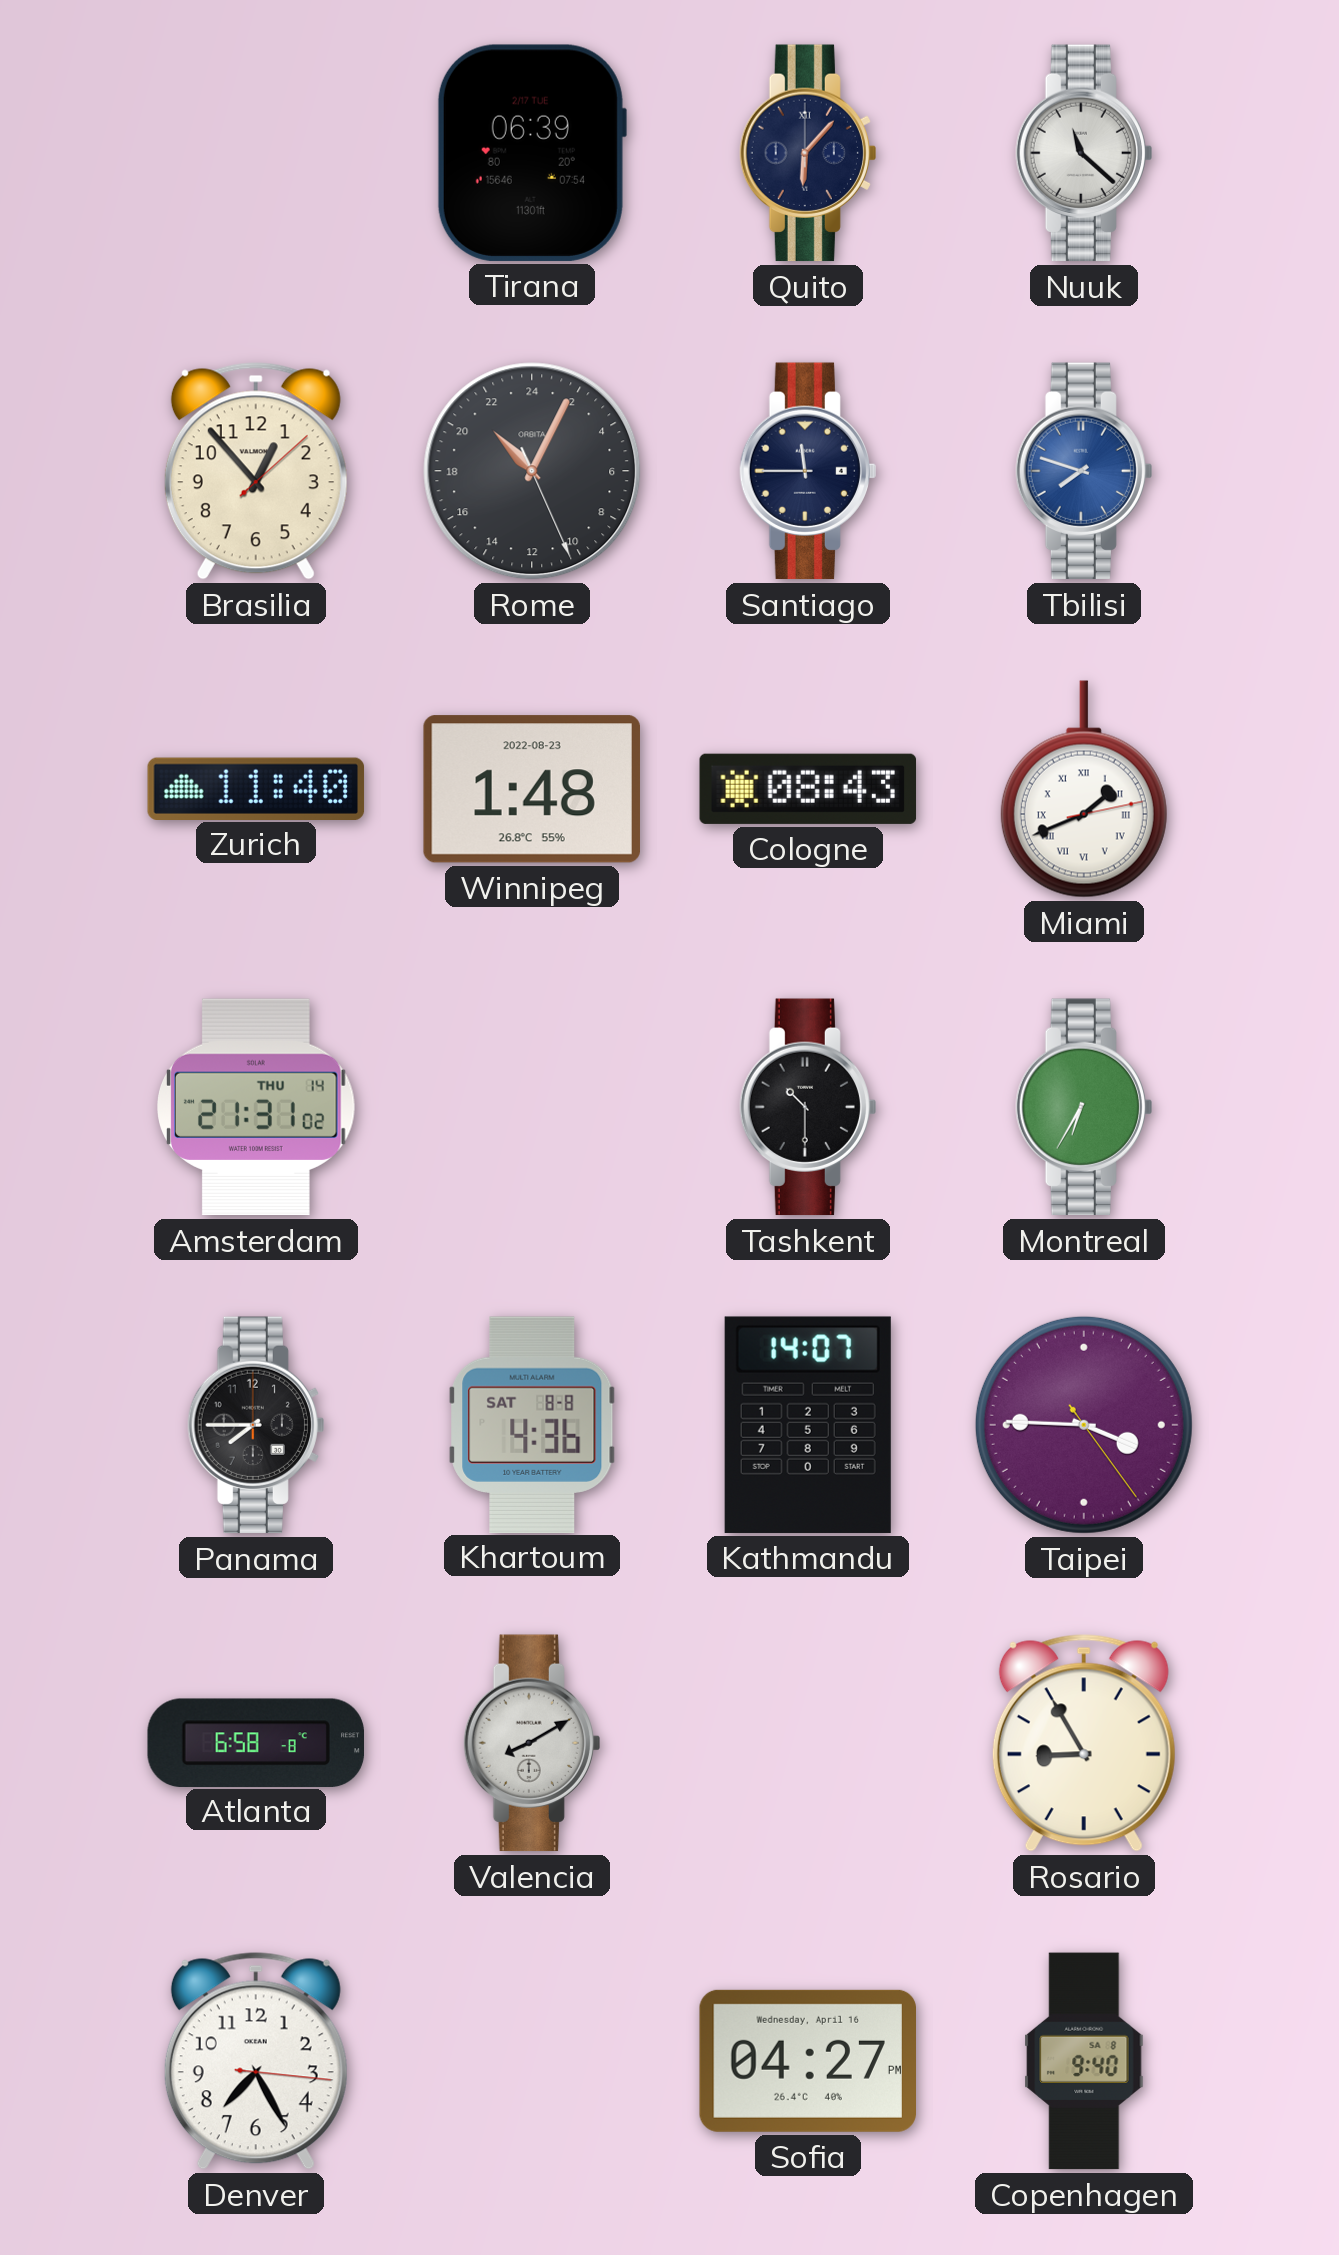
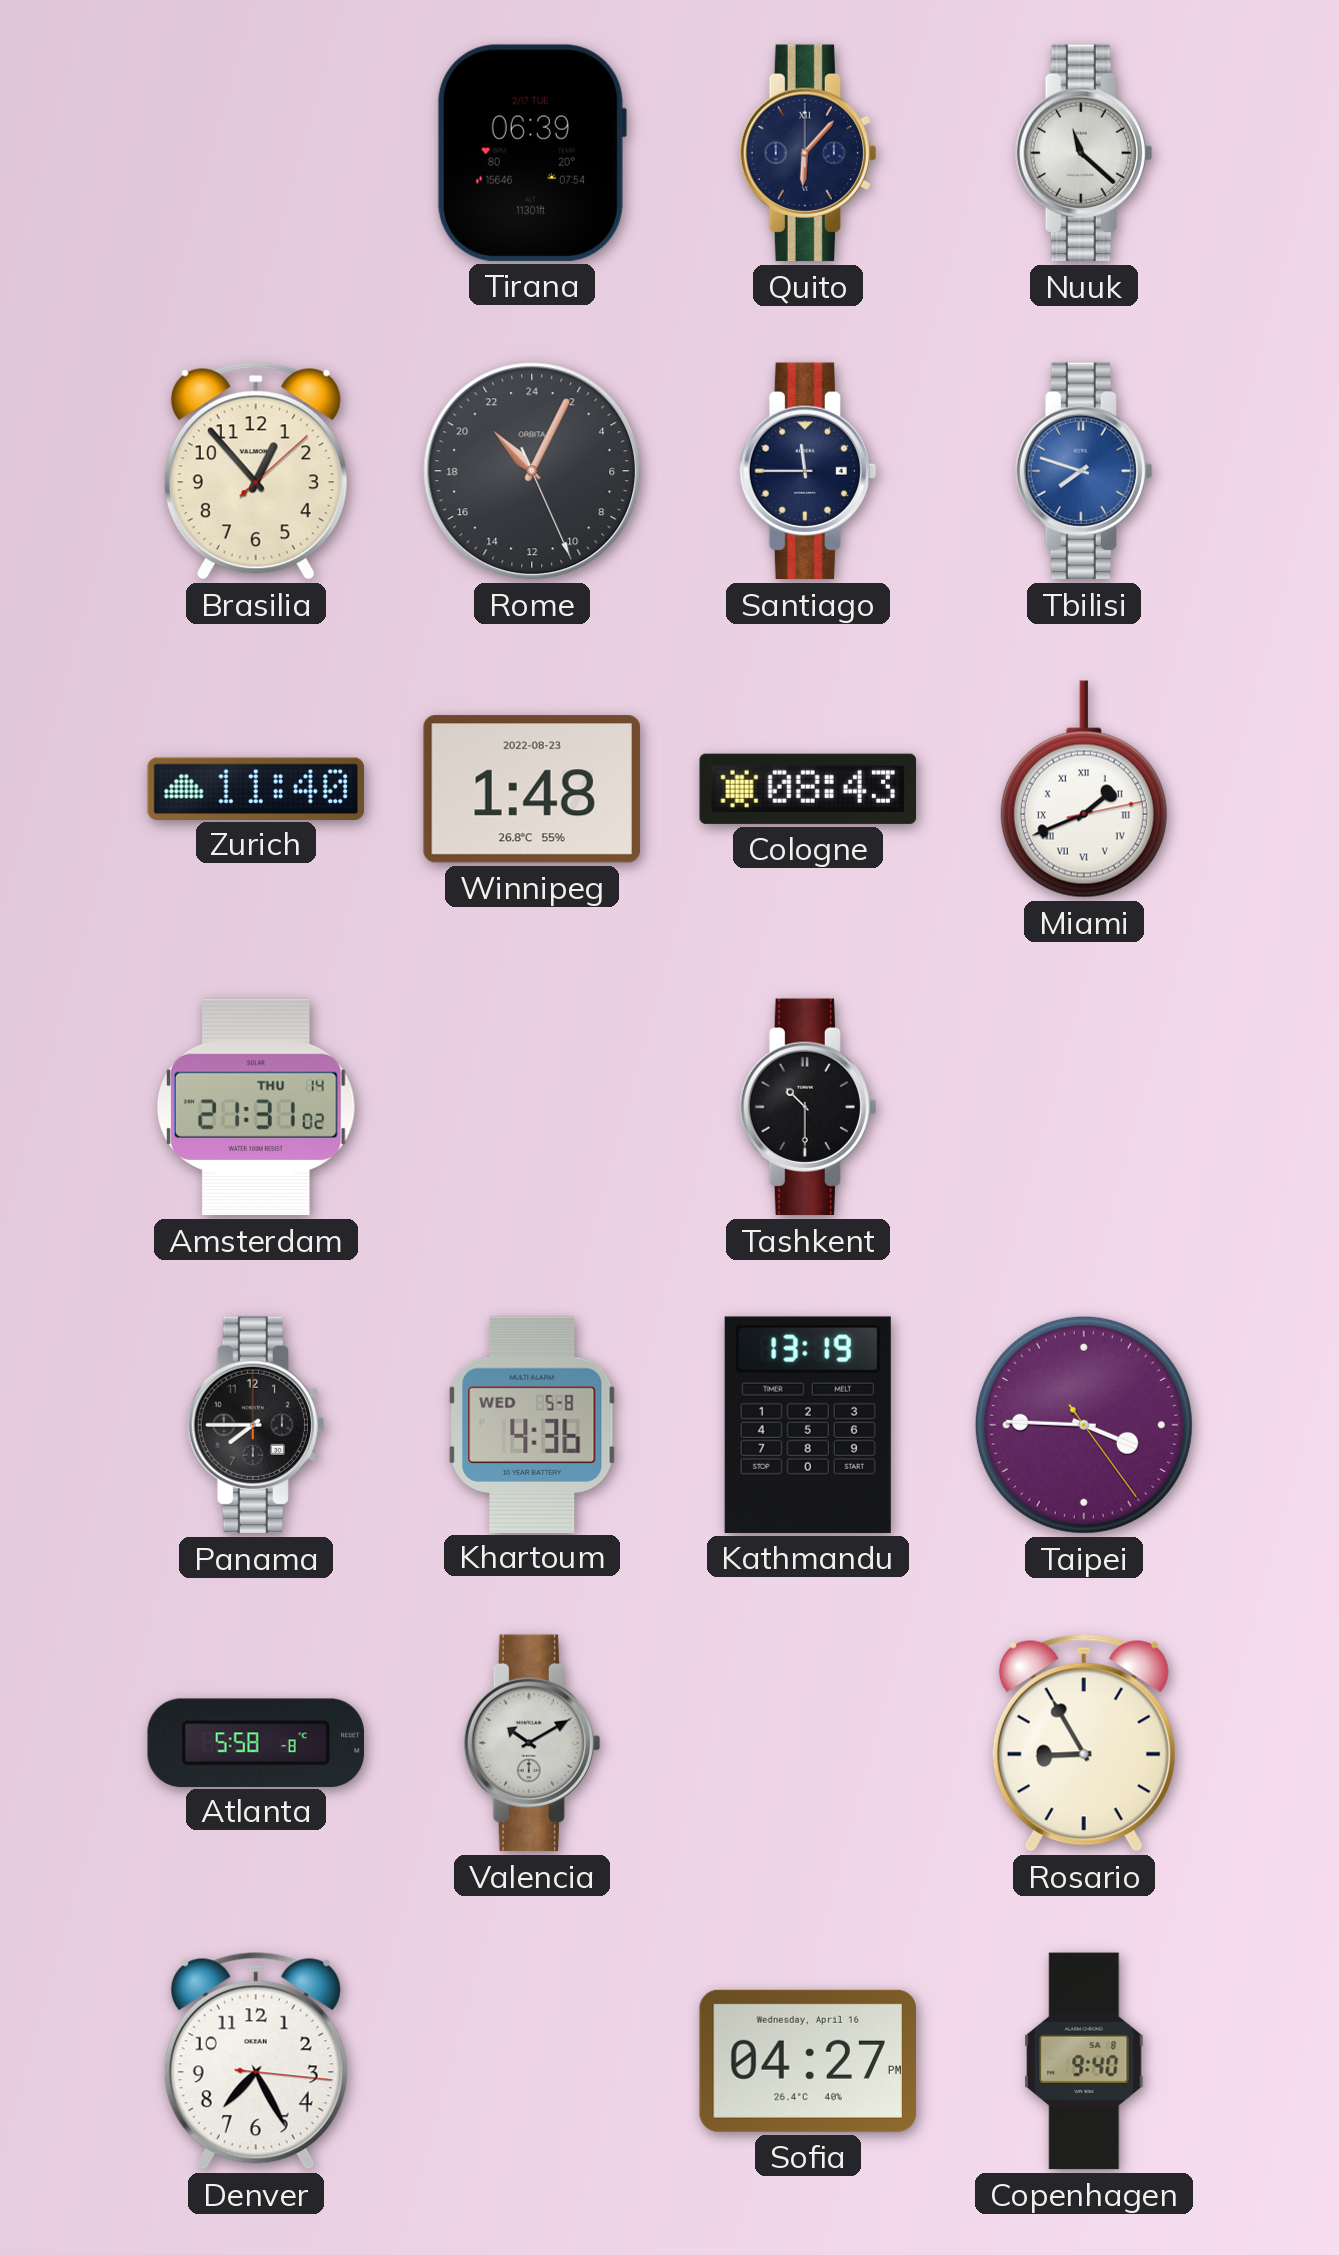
Montreal: 6:35 -> none
Khartoum date: SAT 8-8 -> WED 5-8
Kathmandu: 14:07 -> 13:19
Atlanta: 6:58 -> 5:58
Valencia: 8:10 -> 10:10
